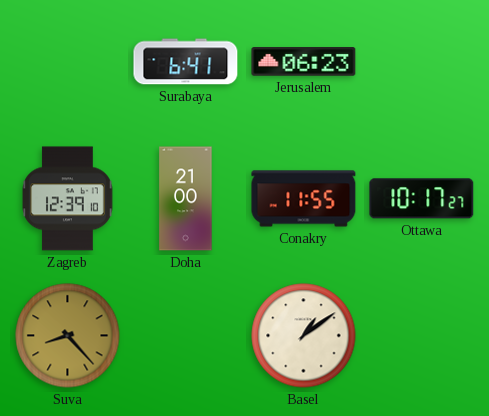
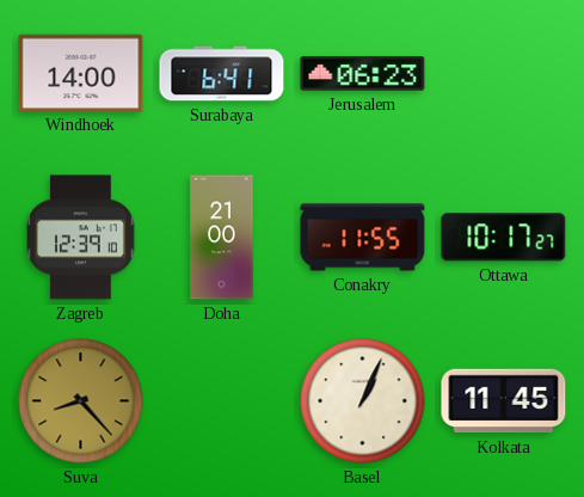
Windhoek: none -> 14:00
Basel: 1:09 -> 1:04
Kolkata: none -> 11:45
